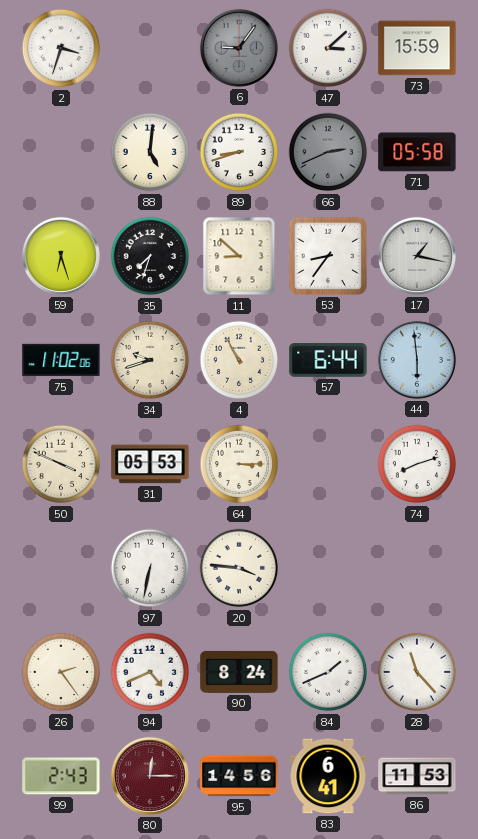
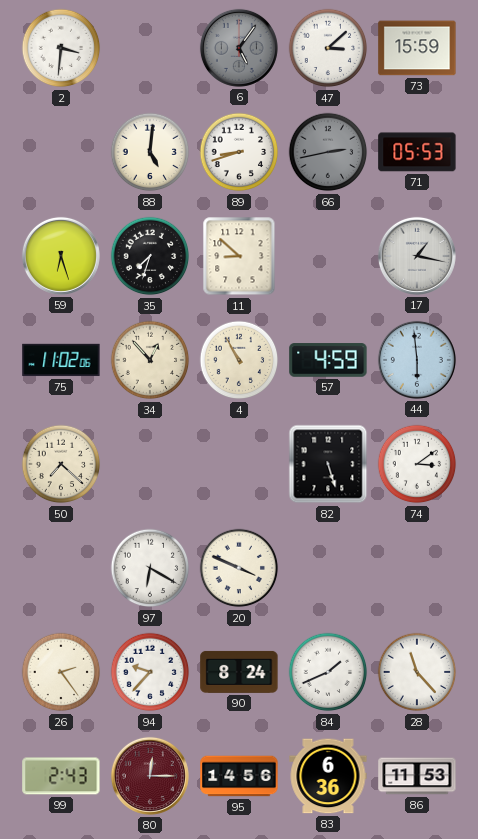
2: 3:33 -> 3:31
6: 9:06 -> 5:06
66: 2:41 -> 2:43
71: 05:58 -> 05:53
53: 8:36 -> none
34: 9:42 -> 12:53
57: 6:44 -> 4:59
50: 3:49 -> 7:22
31: 05:53 -> none
64: 3:15 -> none
82: none -> 5:27
74: 8:12 -> 3:09
97: 6:32 -> 6:20
20: 3:46 -> 3:49
94: 4:41 -> 9:37
83: 6:41 -> 6:36
